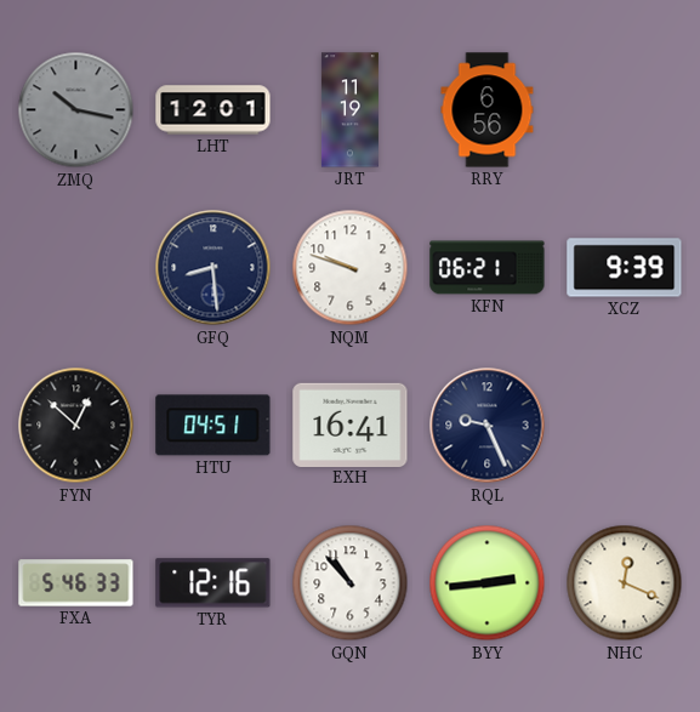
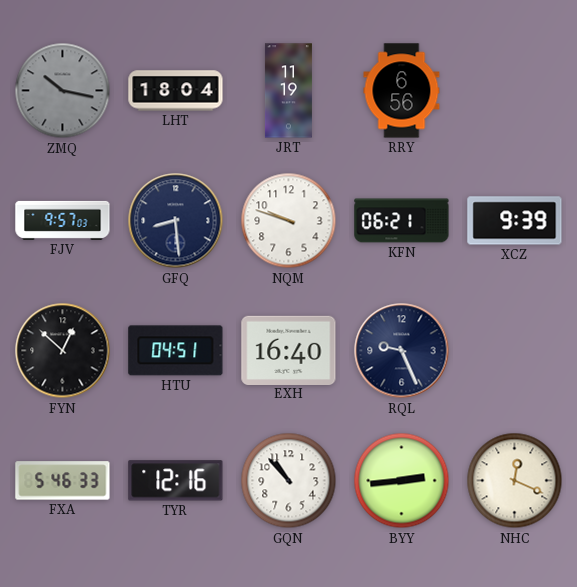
LHT: 12:01 -> 18:04
FJV: none -> 9:57
EXH: 16:41 -> 16:40
